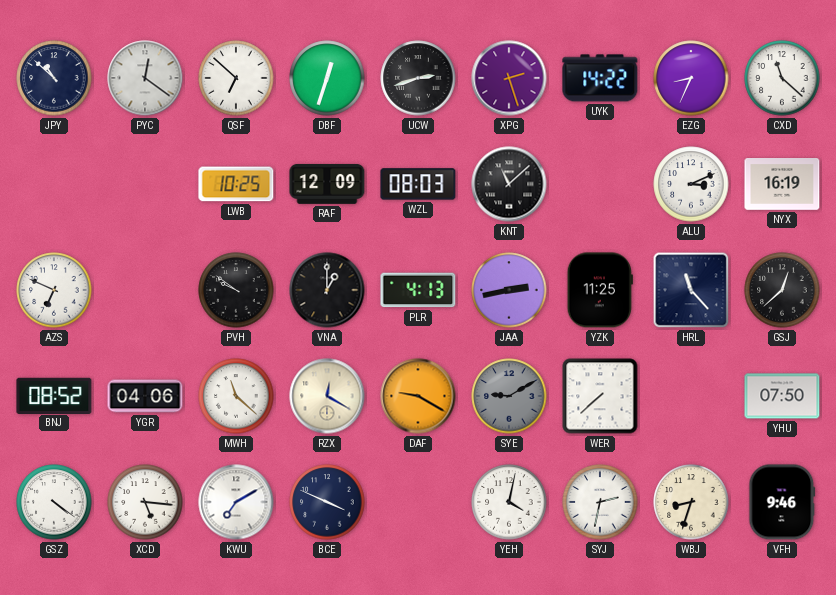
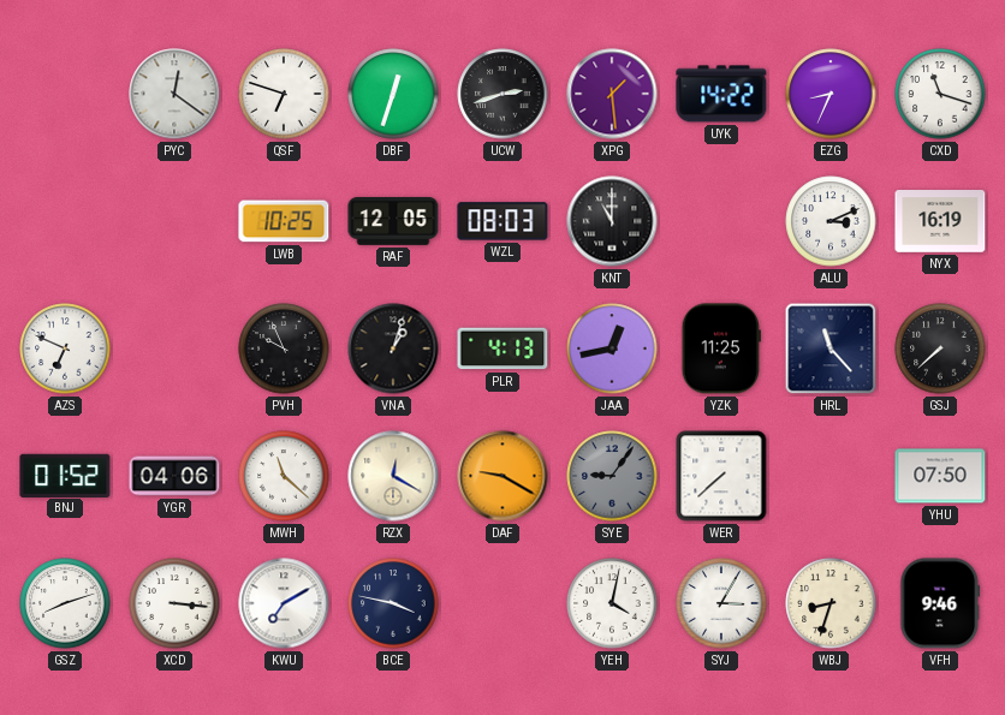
JPY: 10:52 -> none
QSF: 6:52 -> 6:48
XPG: 2:27 -> 1:29
CXD: 11:22 -> 11:18
RAF: 12:09 -> 12:05
KNT: 11:08 -> 11:00
PVH: 9:51 -> 9:56
VNA: 1:00 -> 1:03
JAA: 2:43 -> 12:43
GSJ: 12:38 -> 7:38
BNJ: 08:52 -> 01:52
SYE: 9:10 -> 9:06
GSZ: 4:21 -> 8:12
XCD: 5:16 -> 3:16
BCE: 3:49 -> 3:47
SYJ: 2:32 -> 3:05
